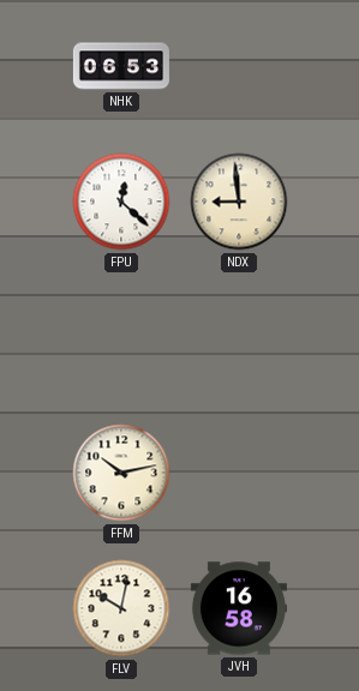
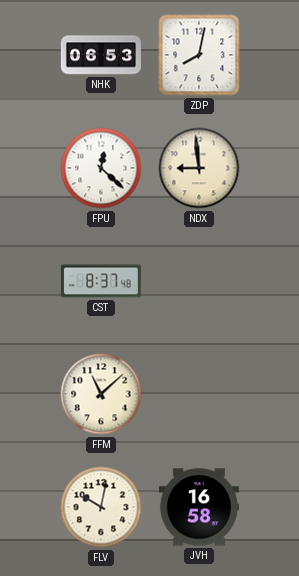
ZDP: none -> 8:02
CST: none -> 8:37
FFM: 10:13 -> 11:08
